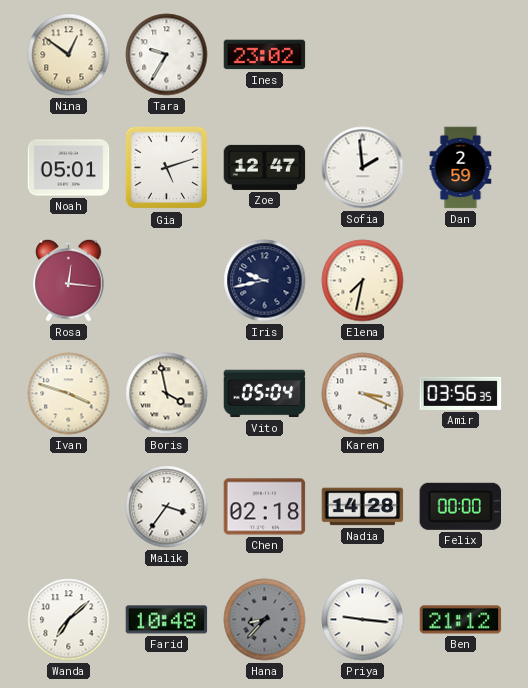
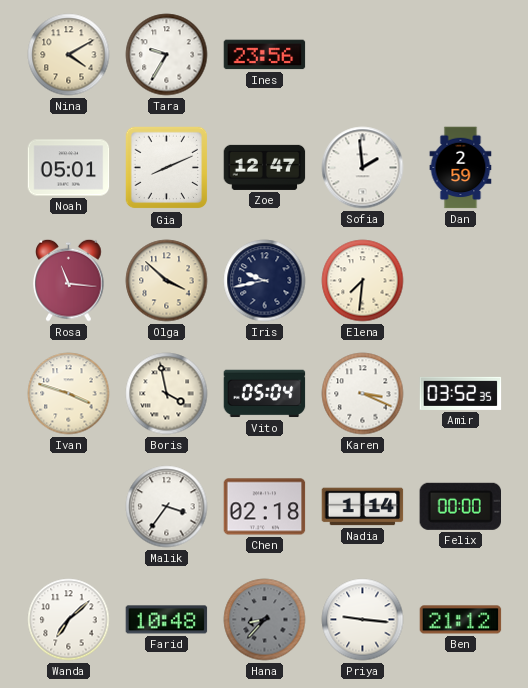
Nina: 12:51 -> 4:10
Ines: 23:02 -> 23:56
Gia: 5:12 -> 8:11
Rosa: 12:16 -> 11:16
Olga: none -> 3:52
Elena: 7:32 -> 7:31
Amir: 03:56 -> 03:52
Nadia: 14:28 -> 1:14
